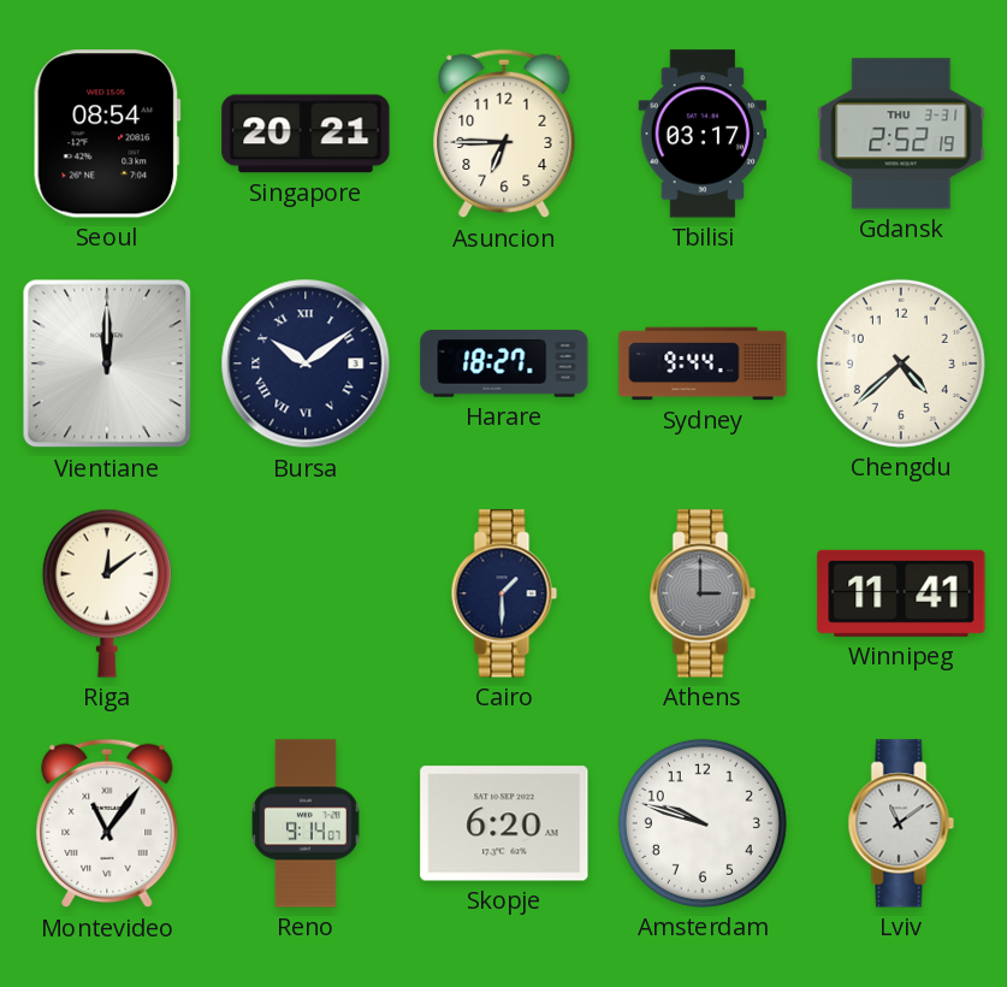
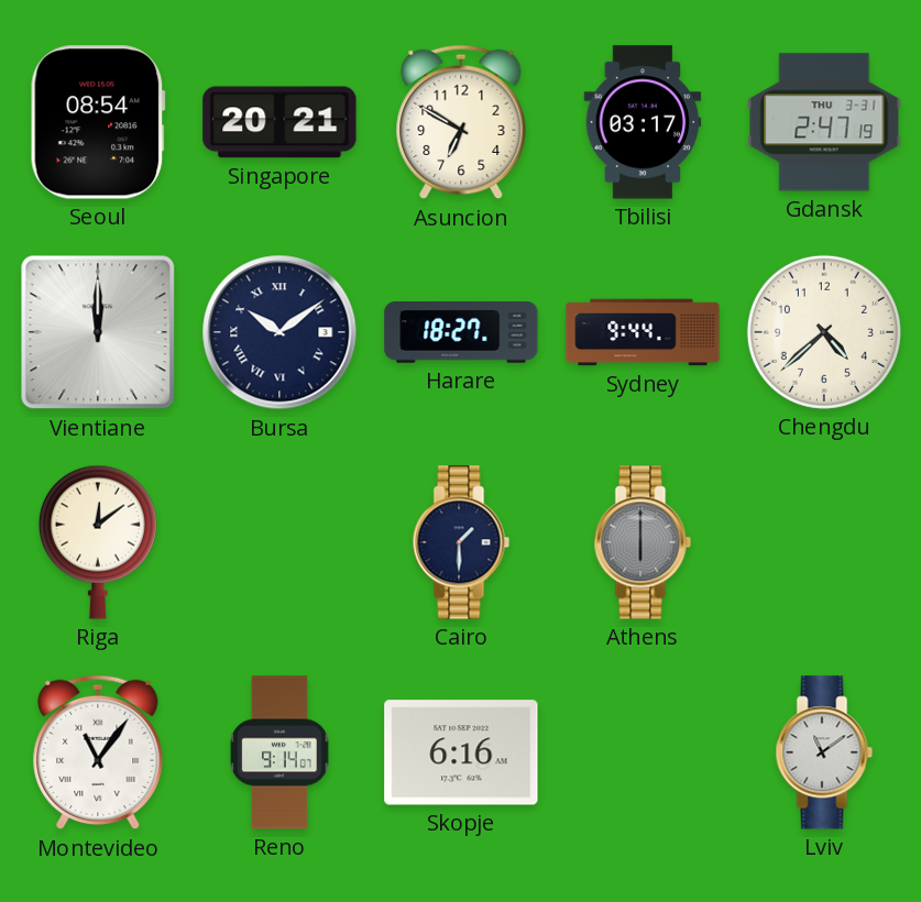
Asuncion: 6:45 -> 6:50
Gdansk: 2:52 -> 2:47
Athens: 3:00 -> 6:00
Winnipeg: 11:41 -> none
Skopje: 6:20 -> 6:16
Amsterdam: 9:48 -> none
